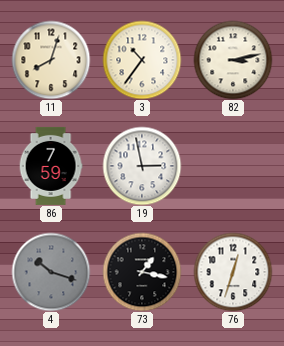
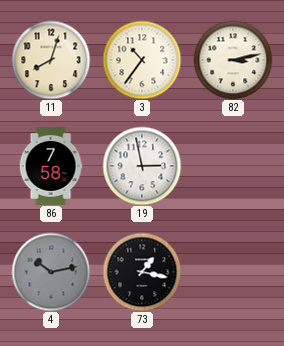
86: 7:59 -> 7:58
4: 10:18 -> 10:13
76: 12:33 -> none
